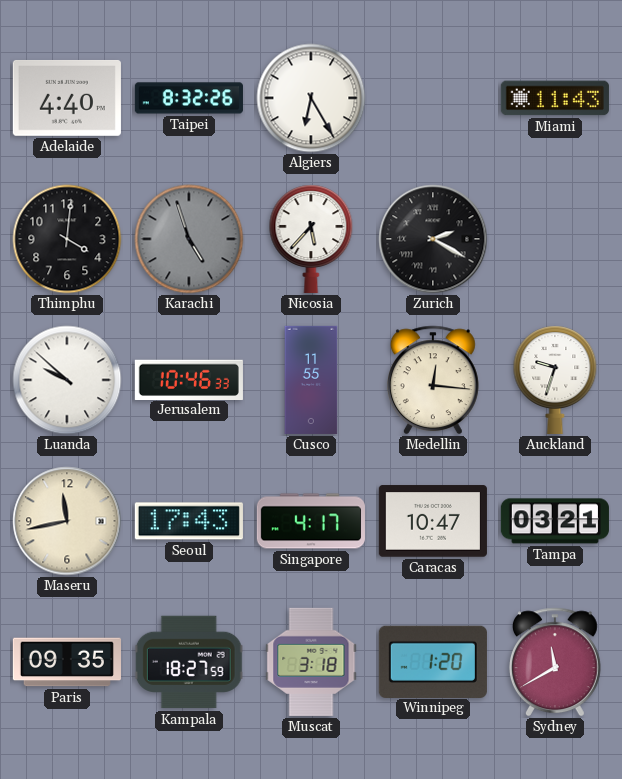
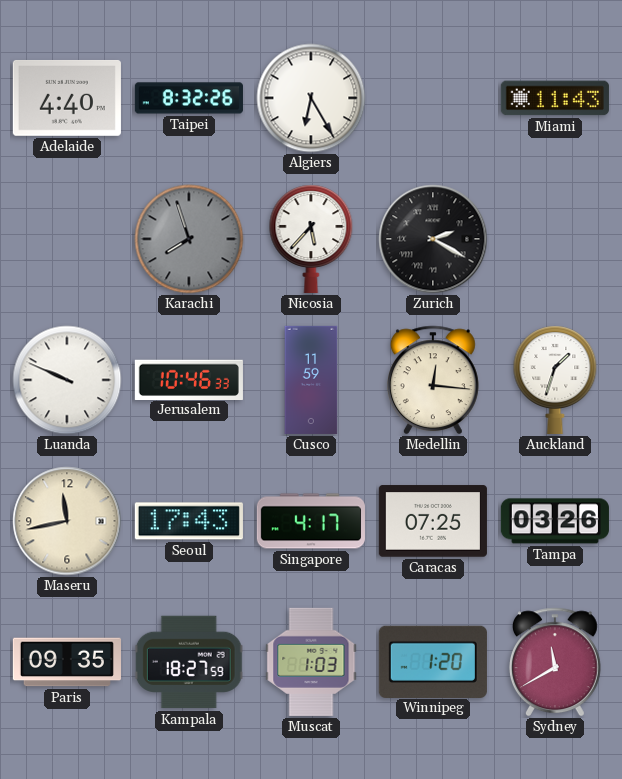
Thimphu: 4:01 -> none
Karachi: 4:57 -> 7:57
Luanda: 9:52 -> 9:49
Cusco: 11:55 -> 11:59
Auckland: 9:33 -> 1:33
Caracas: 10:47 -> 07:25
Tampa: 03:21 -> 03:26
Muscat: 3:18 -> 1:03
